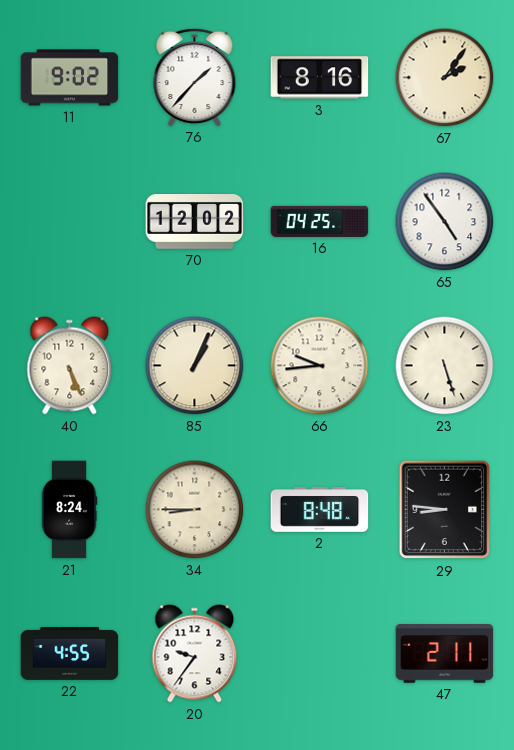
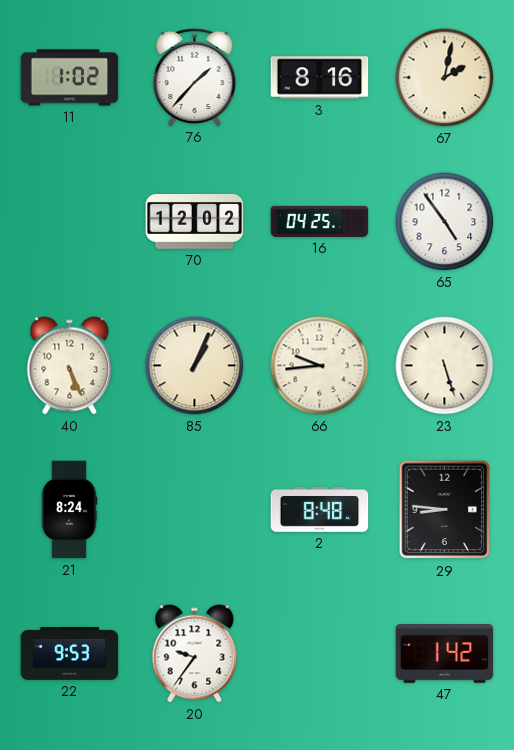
11: 9:02 -> 1:02
67: 2:06 -> 2:02
34: 8:45 -> none
22: 4:55 -> 9:53
47: 2:11 -> 1:42
